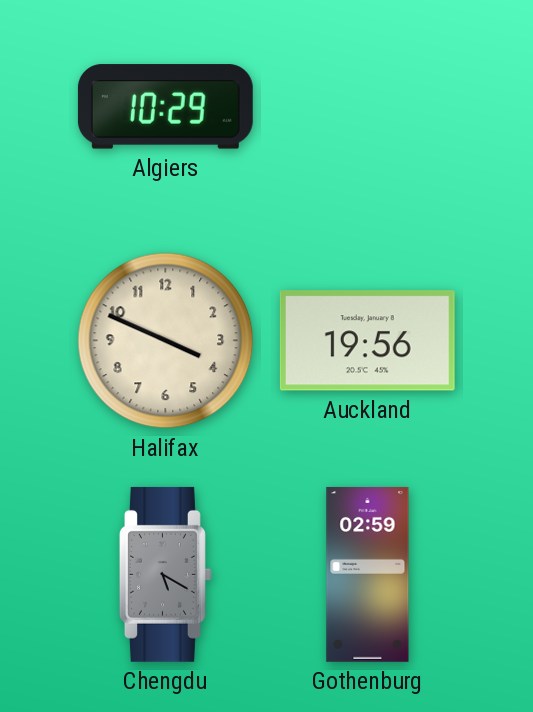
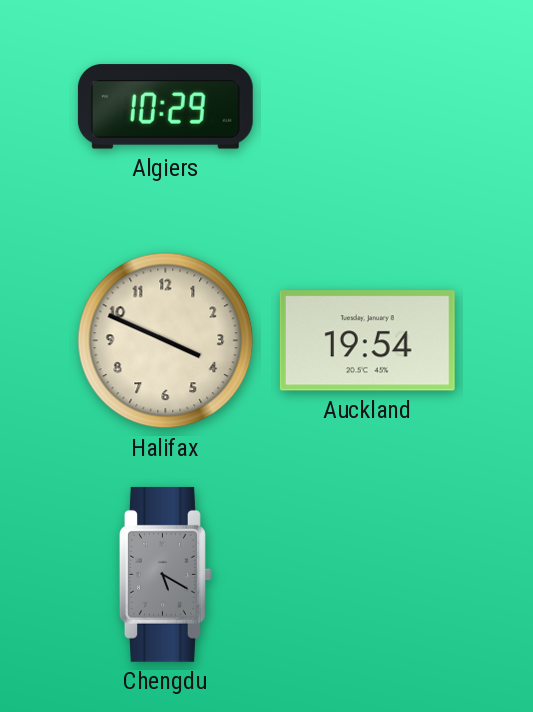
Auckland: 19:56 -> 19:54
Gothenburg: 02:59 -> none
